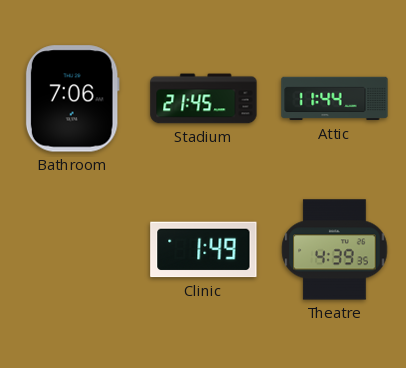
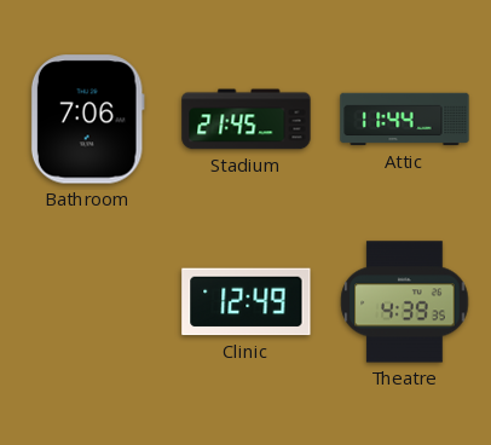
Clinic: 1:49 -> 12:49
